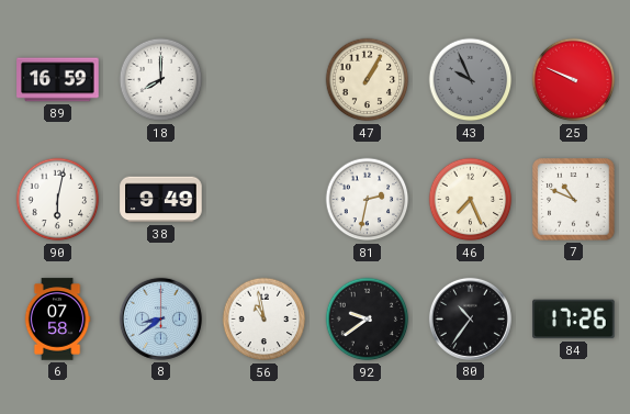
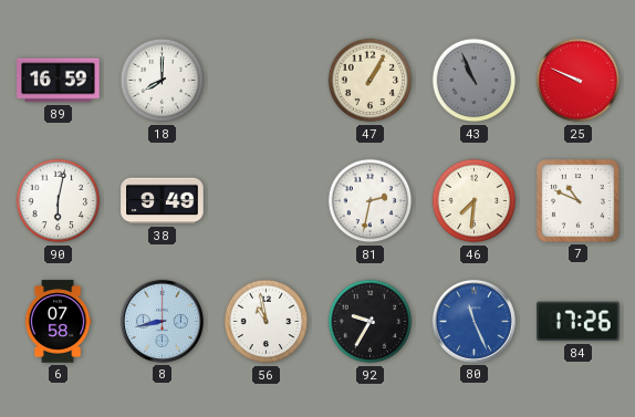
43: 9:56 -> 10:56
46: 7:26 -> 7:31
8: 8:39 -> 8:43
92: 9:39 -> 9:35
80: 10:36 -> 11:26
80 dial: black -> blue
